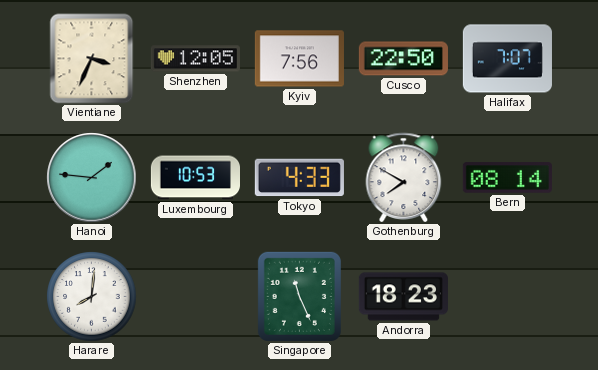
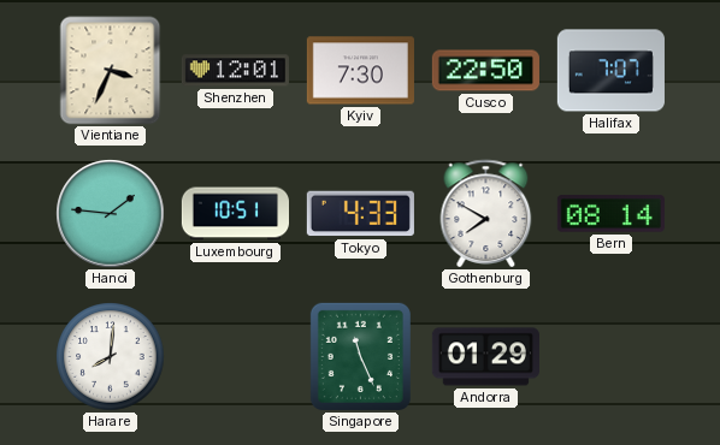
Shenzhen: 12:05 -> 12:01
Kyiv: 7:56 -> 7:30
Luxembourg: 10:53 -> 10:51
Andorra: 18:23 -> 01:29
